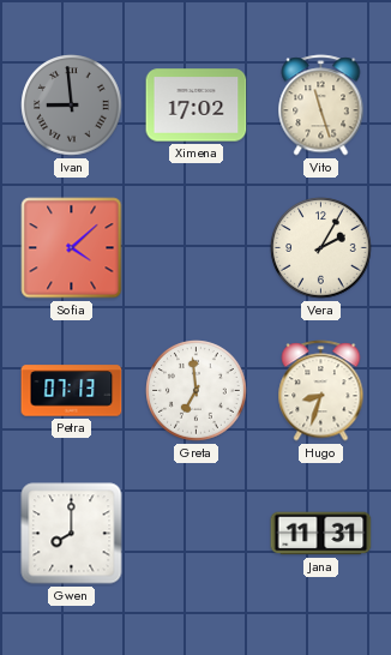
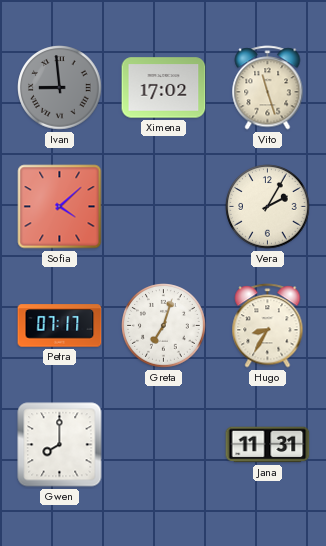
Petra: 07:13 -> 07:17
Greta: 6:59 -> 7:03
Hugo: 8:33 -> 8:35
